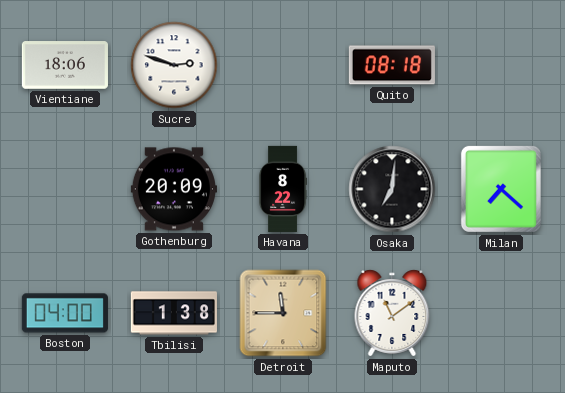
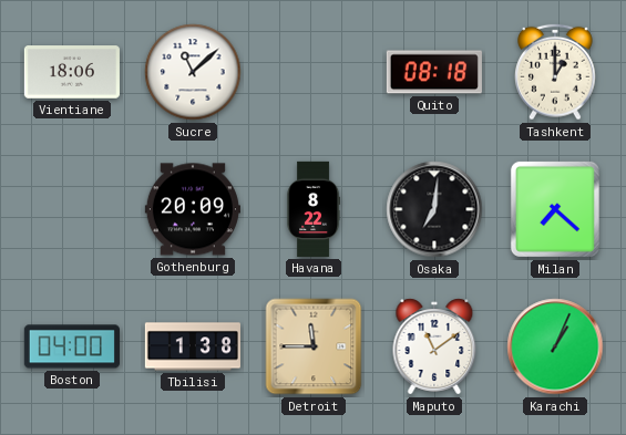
Sucre: 2:48 -> 11:08
Tashkent: none -> 1:00
Karachi: none -> 1:04
